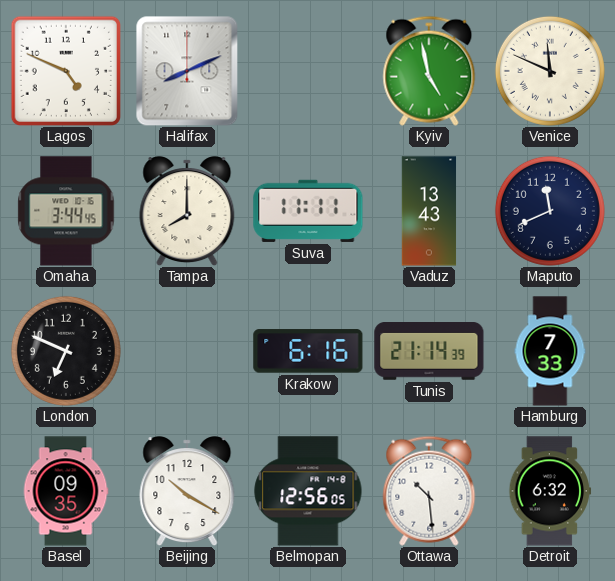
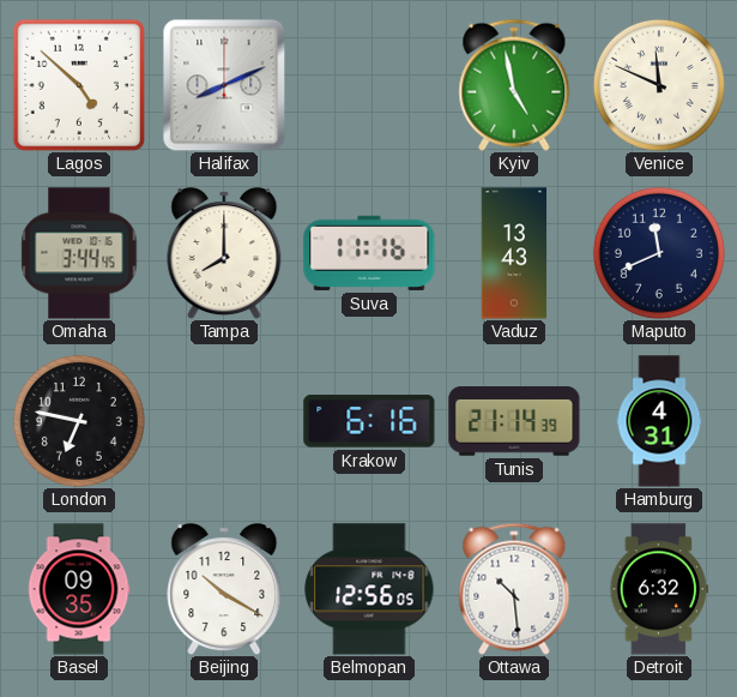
Lagos: 4:49 -> 4:52
Suva: 11:11 -> 11:16
London: 6:49 -> 6:47
Hamburg: 7:33 -> 4:31
